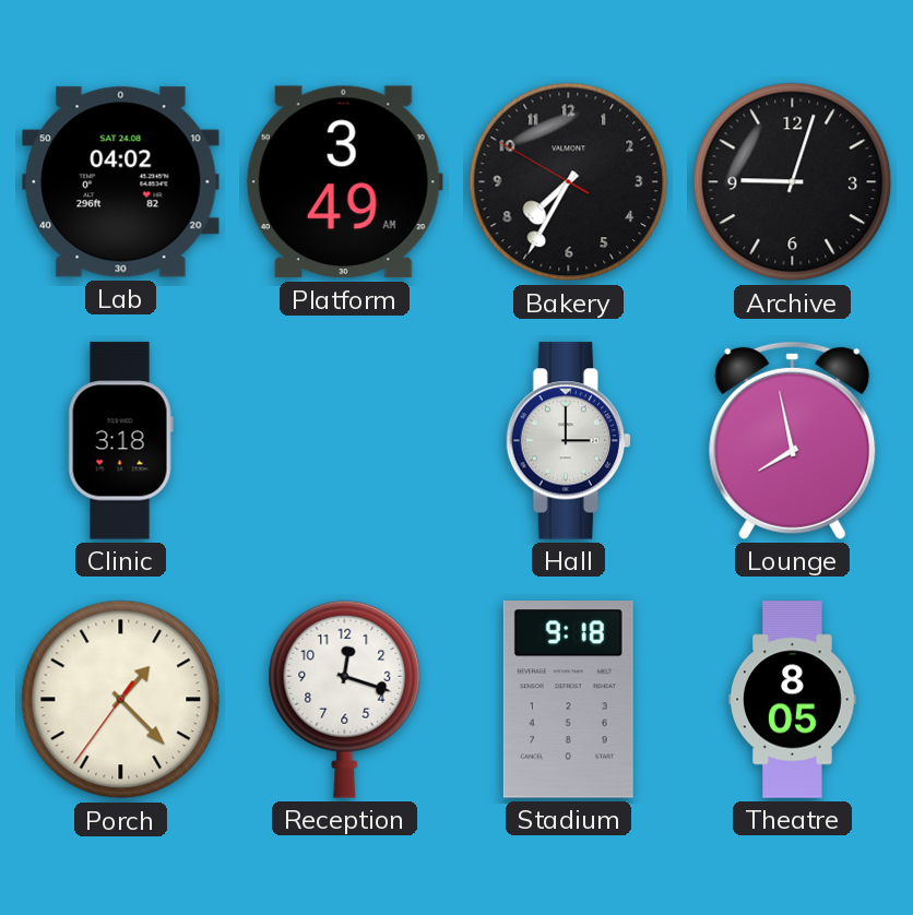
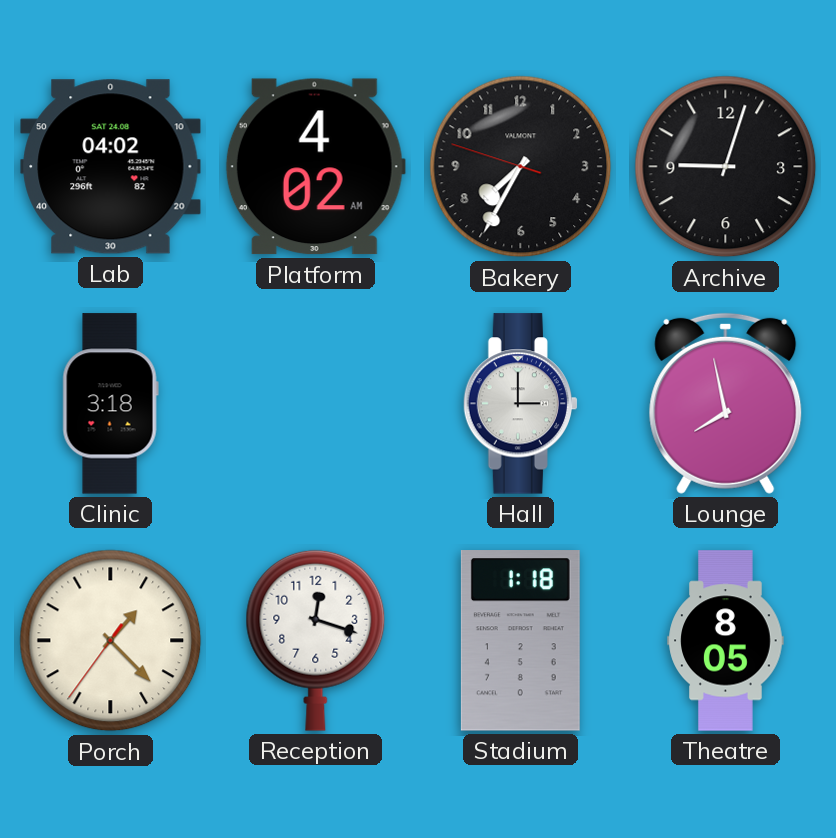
Platform: 3:49 -> 4:02
Bakery: 7:34:50 -> 7:34:48
Stadium: 9:18 -> 1:18
